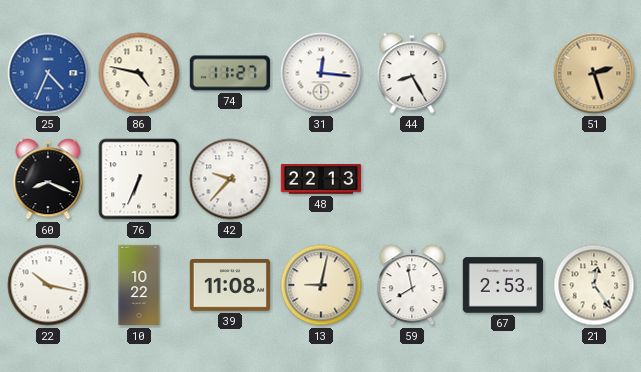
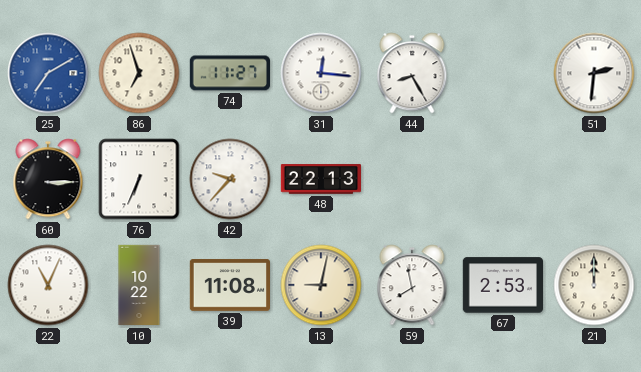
25: 4:34 -> 7:10
86: 4:47 -> 6:57
51: 2:27 -> 2:31
51 dial: champagne -> white
60: 8:19 -> 3:15
22: 10:17 -> 11:04
21: 12:24 -> 12:00
